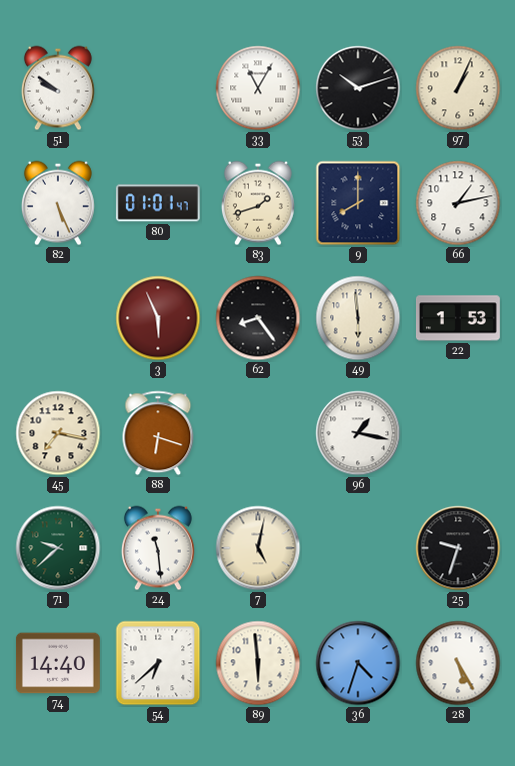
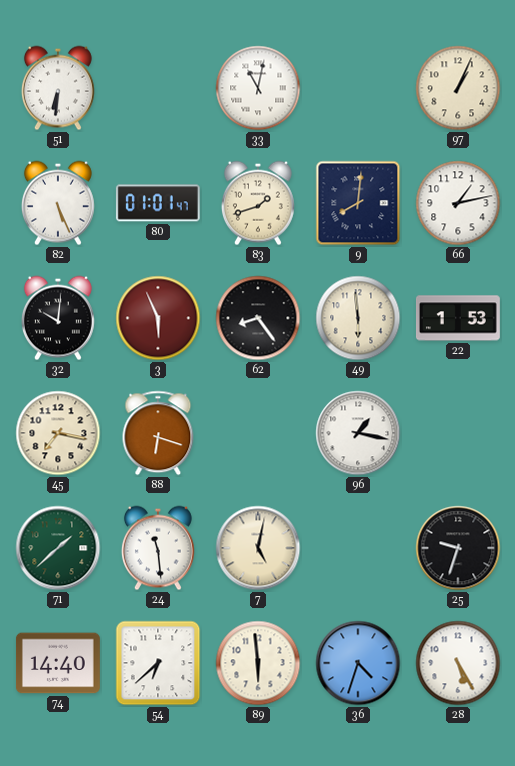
51: 9:51 -> 6:31
33: 11:05 -> 11:02
53: 10:12 -> none
9: 8:00 -> 8:01
32: none -> 10:01
71: 9:38 -> 1:38
